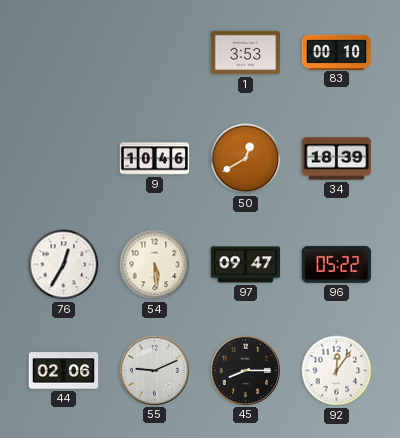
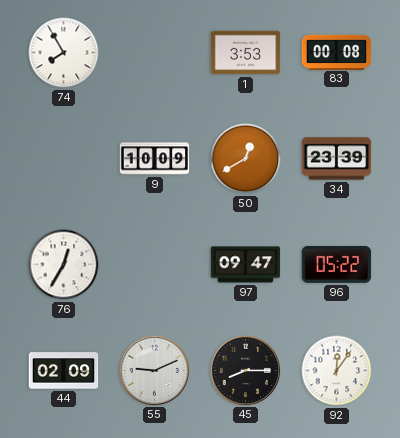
74: none -> 7:55
83: 00:10 -> 00:08
9: 10:46 -> 10:09
34: 18:39 -> 23:39
54: 5:29 -> none
44: 02:06 -> 02:09
